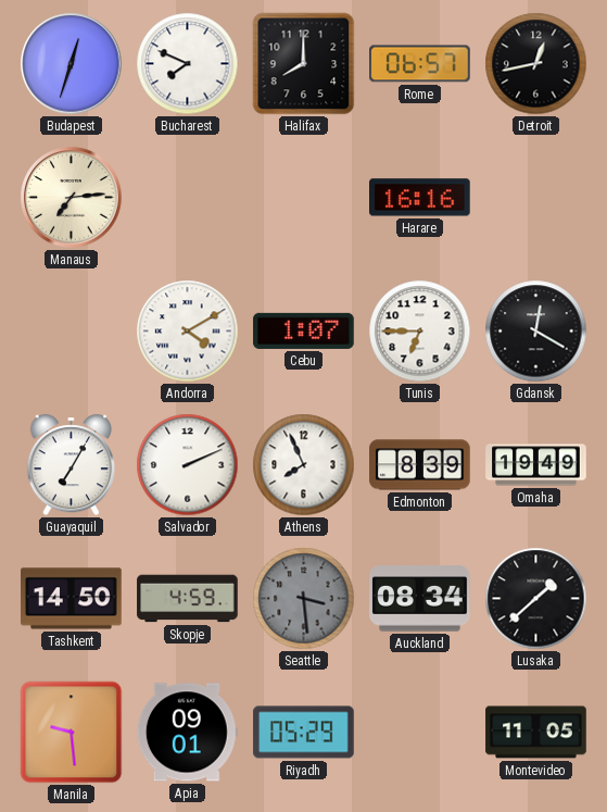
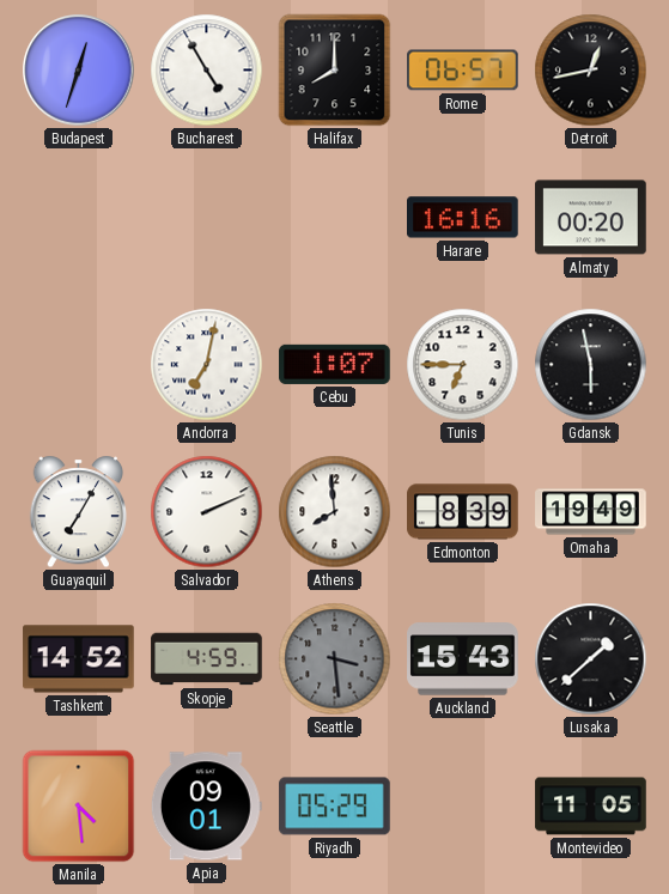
Bucharest: 7:49 -> 4:55
Manaus: 7:14 -> none
Almaty: none -> 00:20
Andorra: 4:10 -> 7:02
Gdansk: 12:20 -> 5:58
Athens: 7:56 -> 7:59
Tashkent: 14:50 -> 14:52
Auckland: 08:34 -> 15:43
Manila: 9:29 -> 4:29
